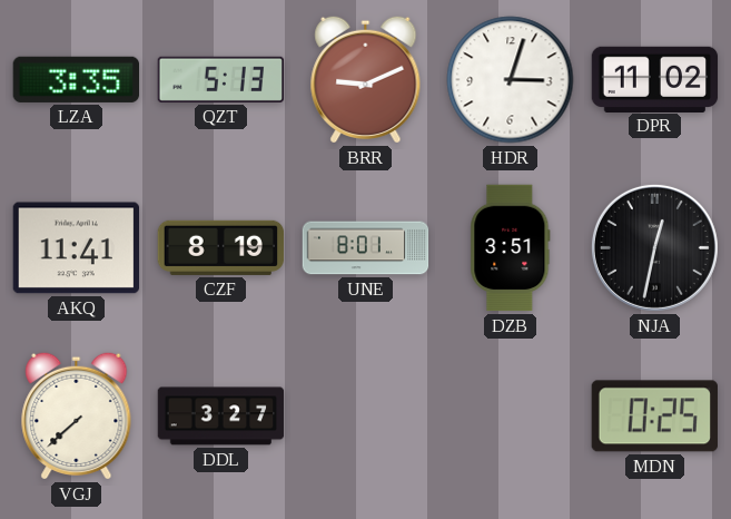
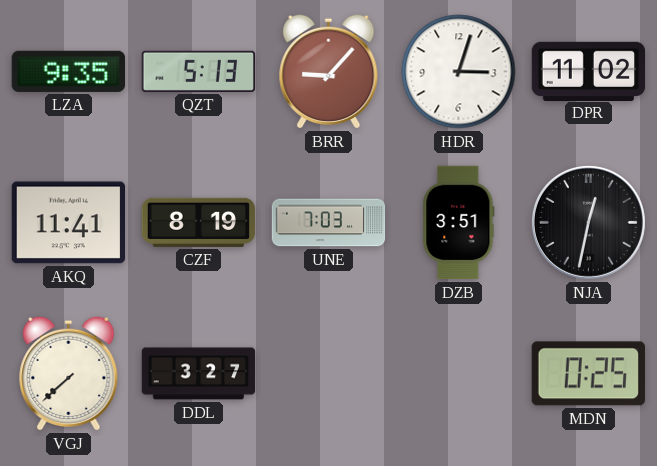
LZA: 3:35 -> 9:35
BRR: 9:11 -> 9:07
UNE: 8:01 -> 7:03
